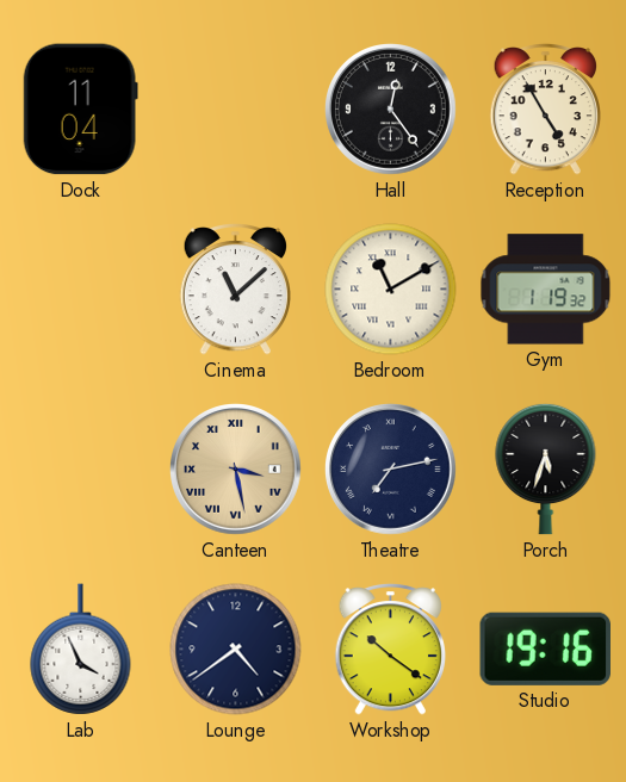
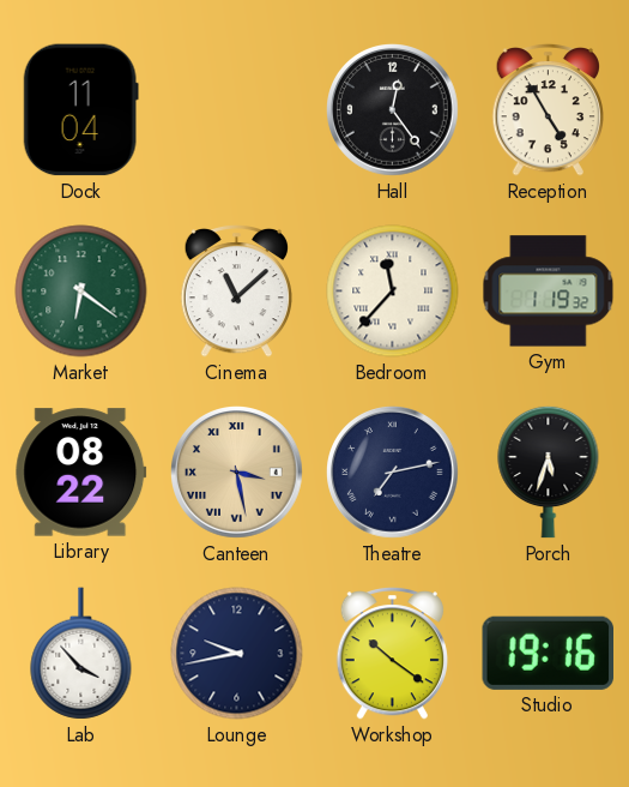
Market: none -> 6:21
Bedroom: 11:10 -> 11:37
Library: none -> 08:22
Lab: 3:56 -> 3:53
Lounge: 4:39 -> 9:43
